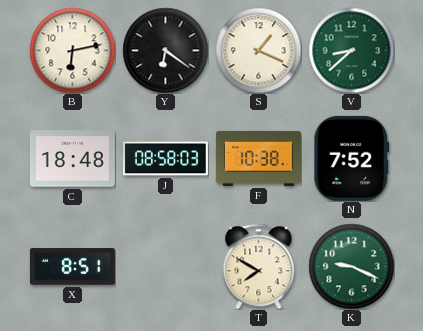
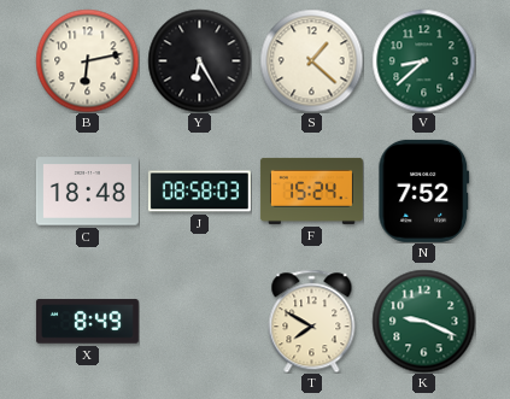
Y: 6:21 -> 6:25
S: 1:19 -> 1:22
F: 10:38 -> 15:24
X: 8:51 -> 8:49
